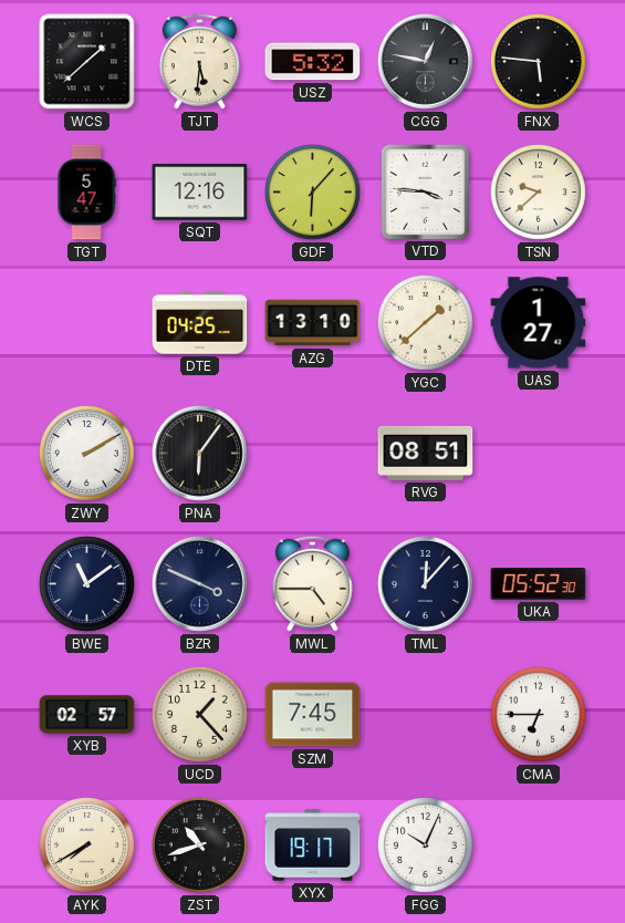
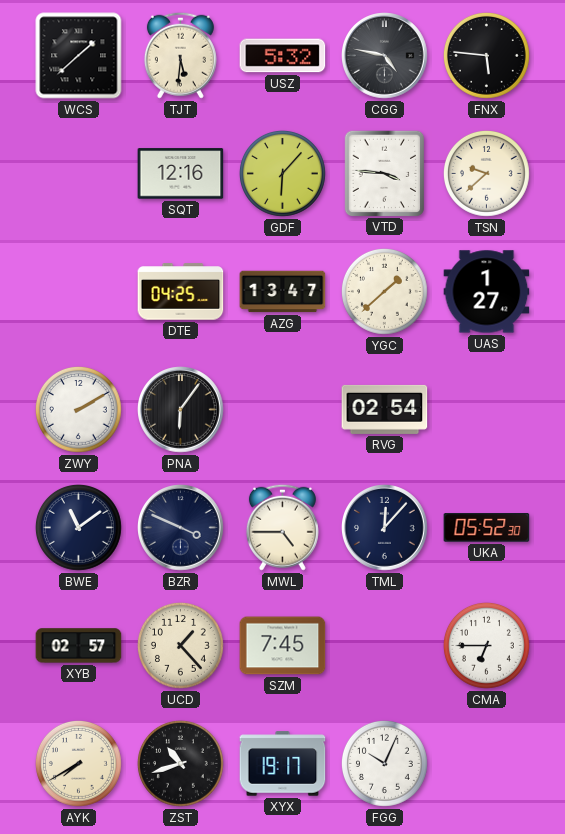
CGG: 12:47 -> 4:47
TGT: 5:47 -> none
AZG: 13:10 -> 13:47
RVG: 08:51 -> 02:54
